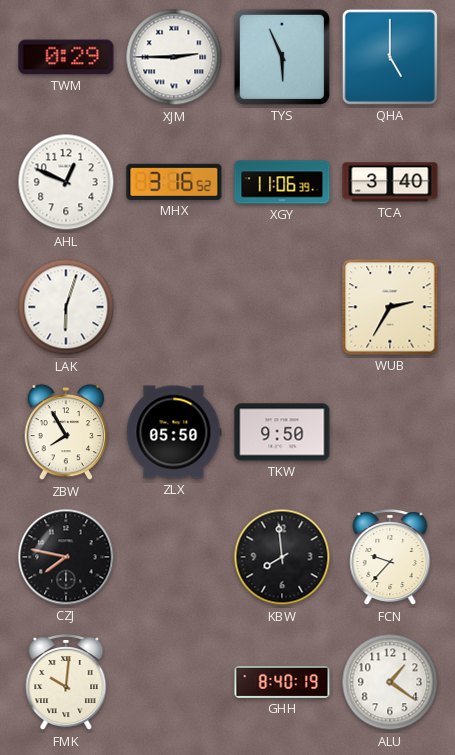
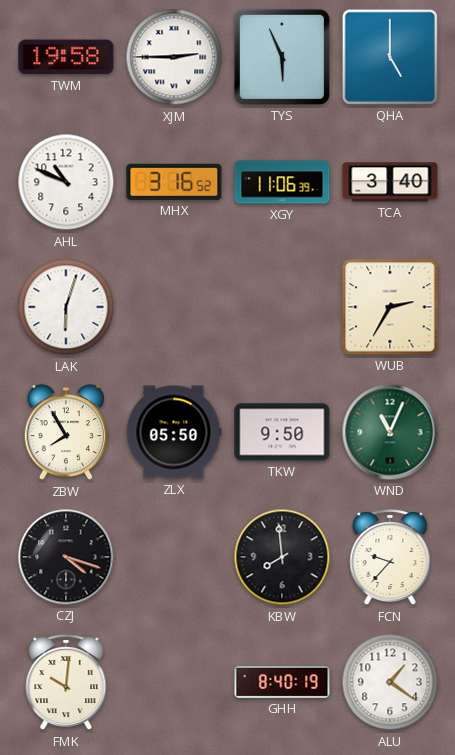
TWM: 0:29 -> 19:58
AHL: 12:49 -> 10:49
WND: none -> 11:04
CZJ: 7:47 -> 4:18
